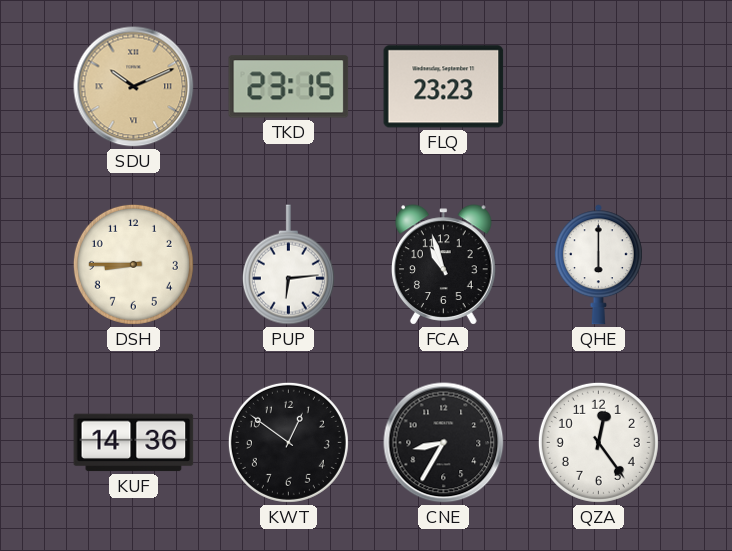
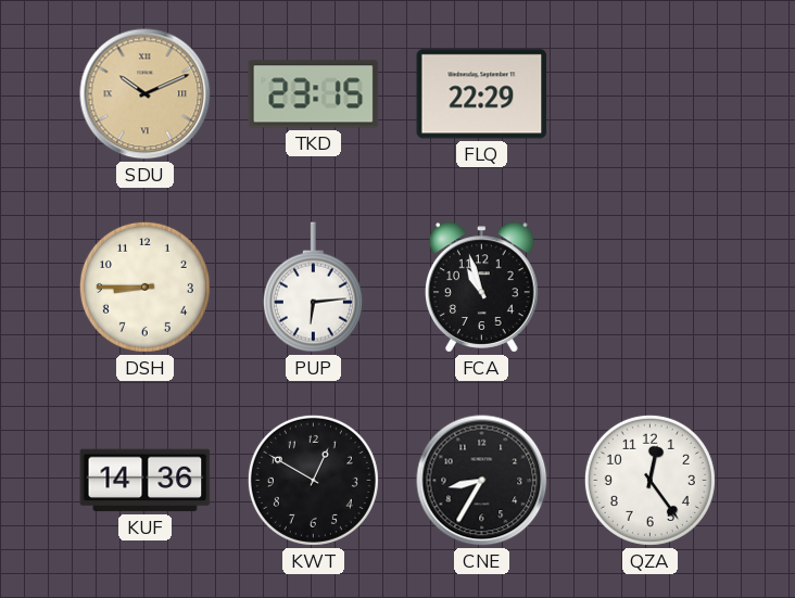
FLQ: 23:23 -> 22:29
QHE: 6:00 -> none
KWT: 12:51 -> 12:50
